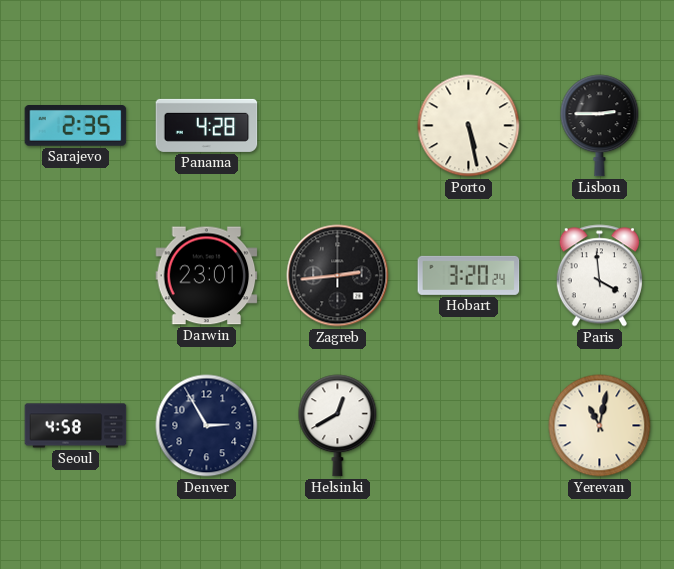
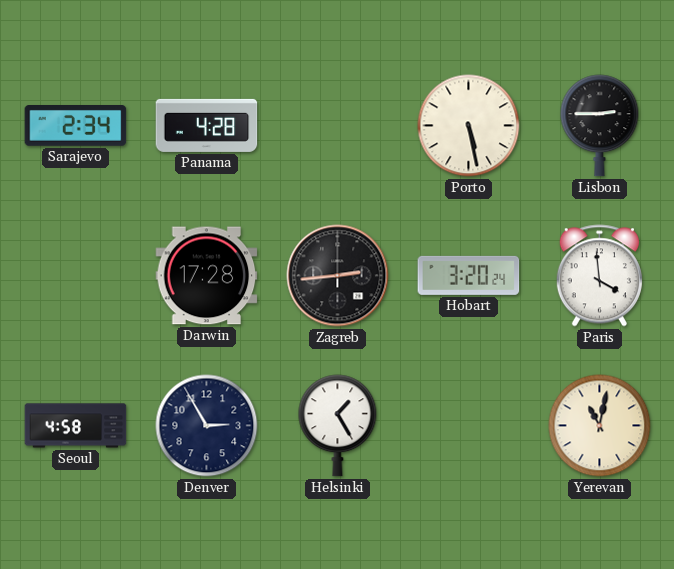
Sarajevo: 2:35 -> 2:34
Darwin: 23:01 -> 17:28
Helsinki: 12:40 -> 1:25
